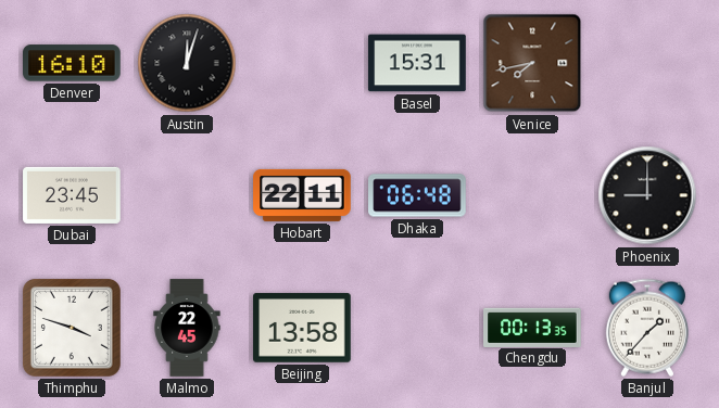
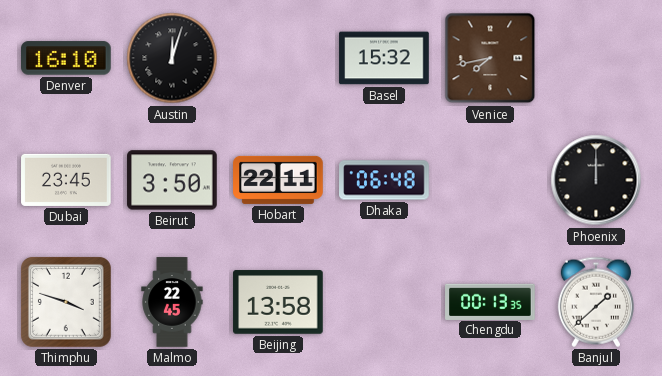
Basel: 15:31 -> 15:32
Beirut: none -> 3:50
Phoenix: 9:00 -> 12:00
Banjul: 1:37 -> 1:38
